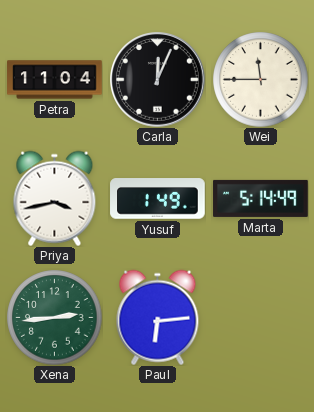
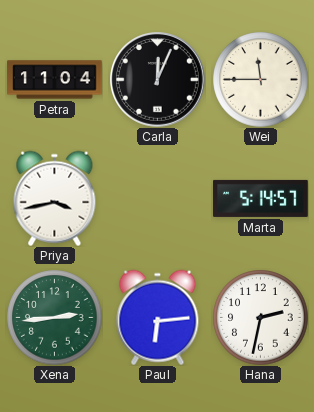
Yusuf: 1:49 -> none
Marta: 5:14:49 -> 5:14:57
Hana: none -> 2:32
